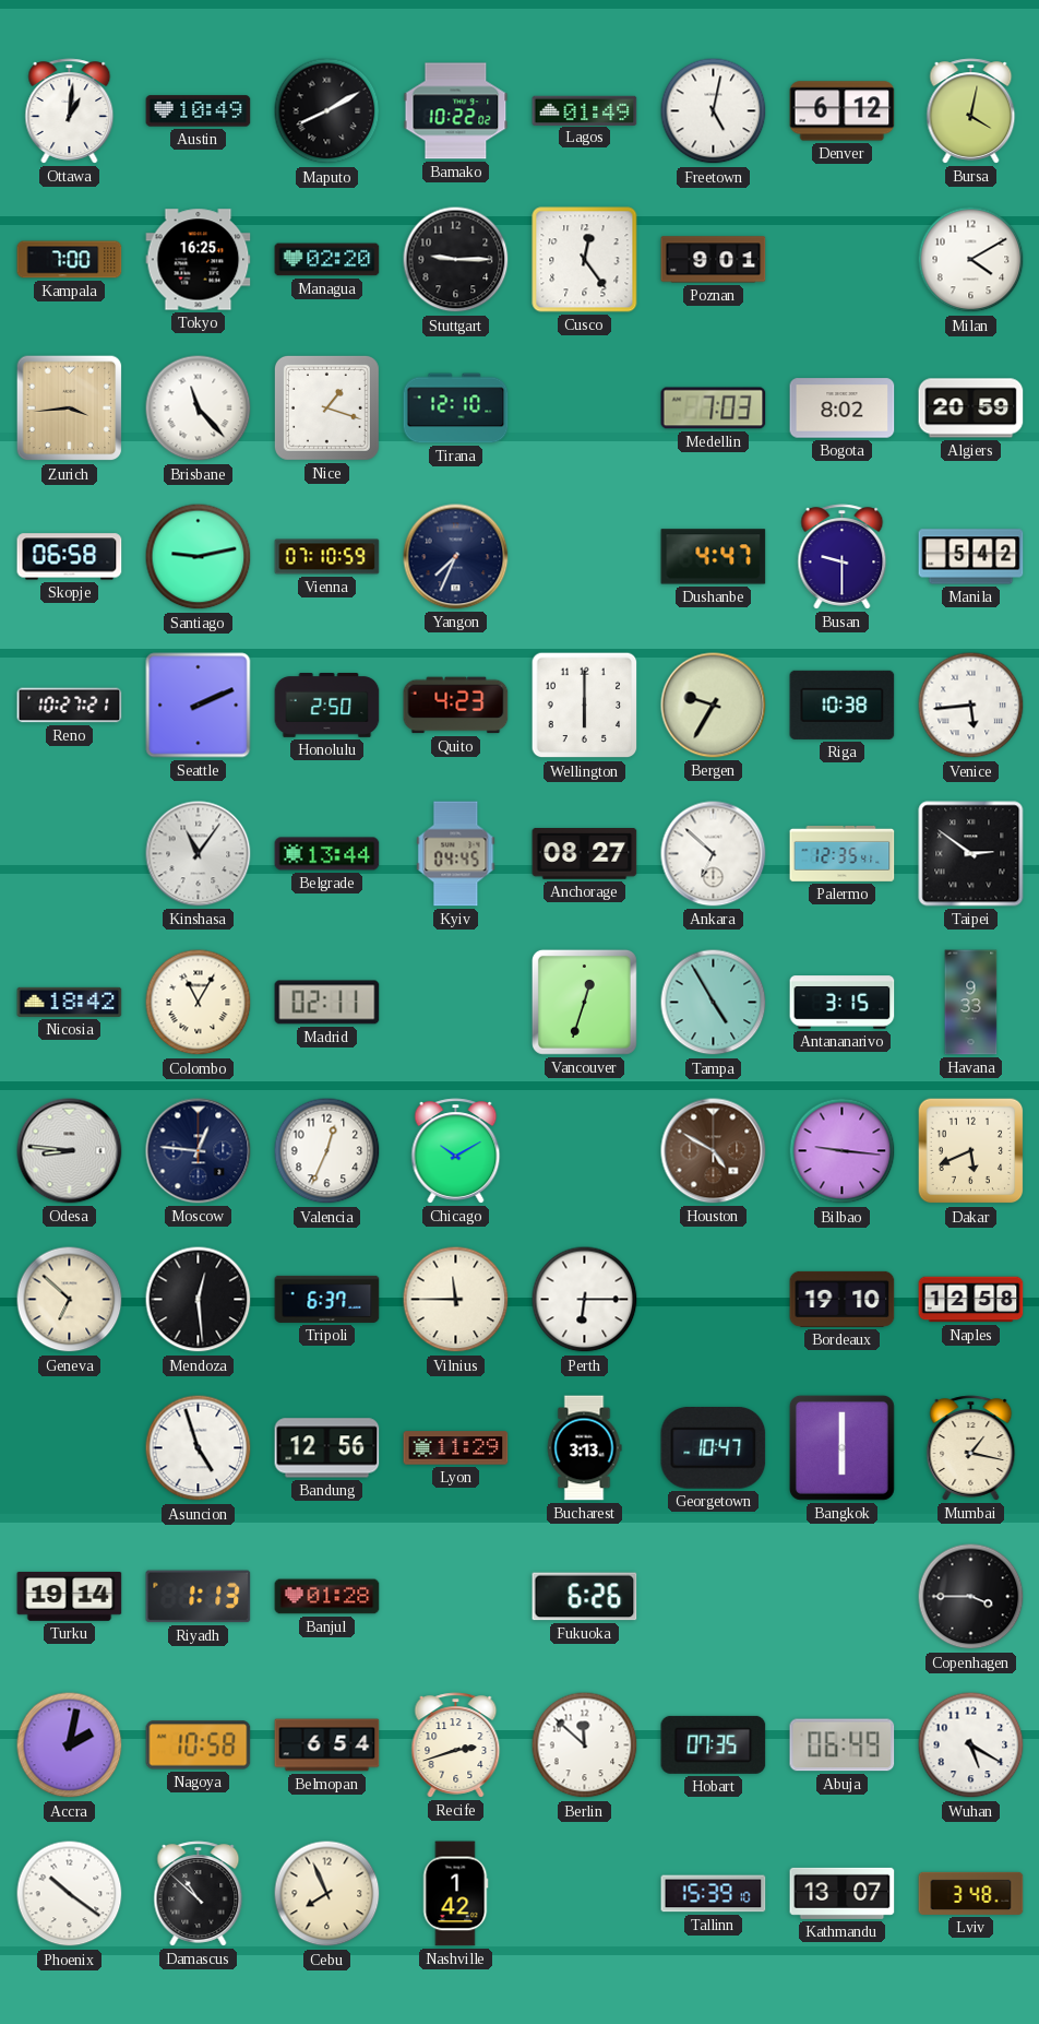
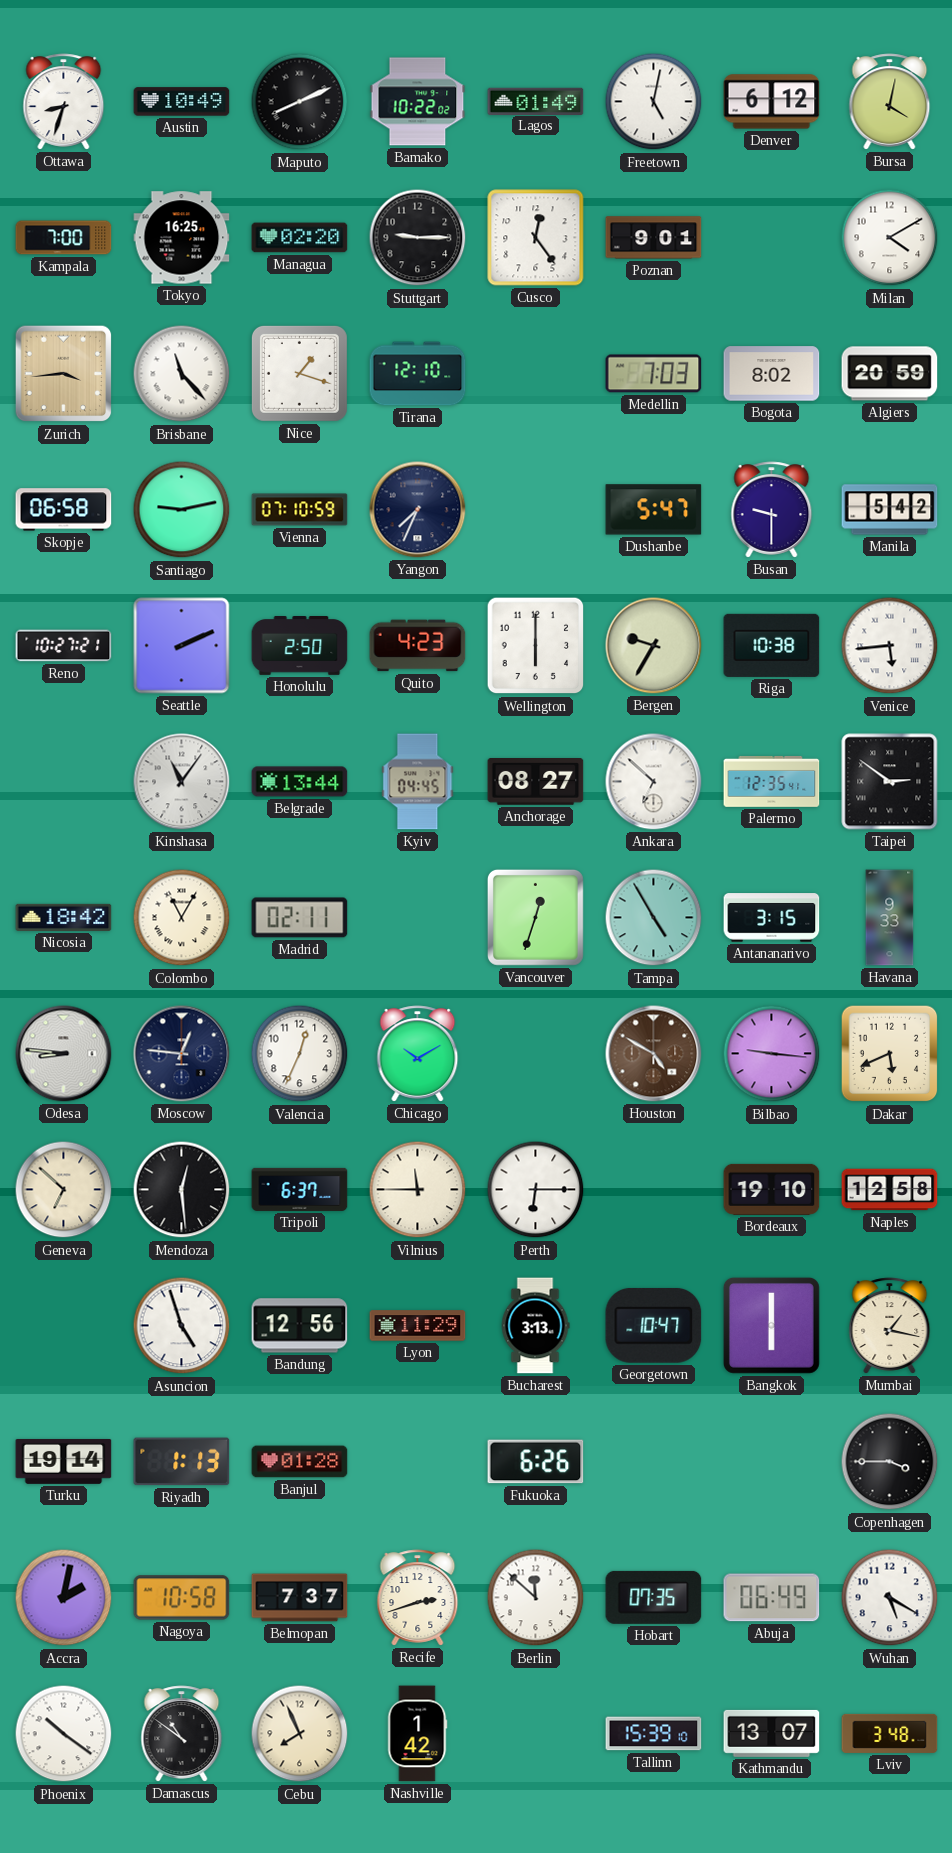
Ottawa: 1:01 -> 8:33
Maputo: 8:10 -> 8:11
Dushanbe: 4:47 -> 5:47
Belmopan: 6:54 -> 7:37
Damascus: 10:52 -> 10:51
